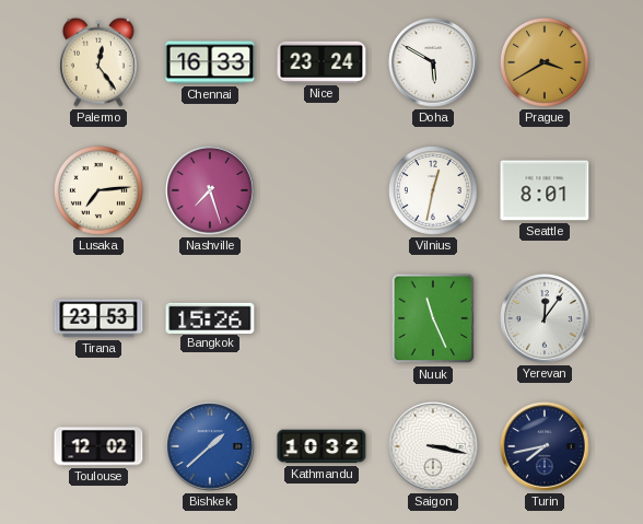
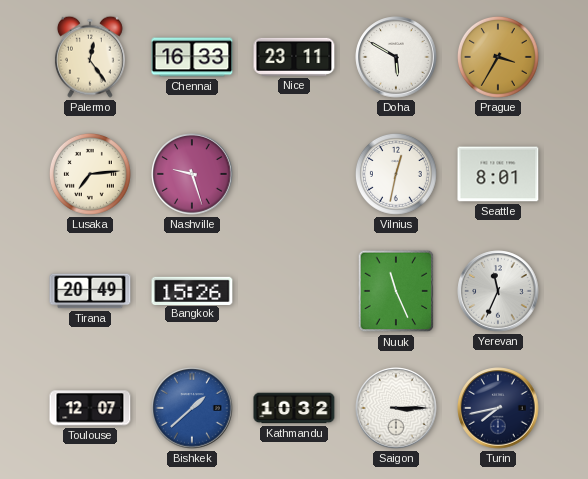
Nice: 23:24 -> 23:11
Prague: 3:40 -> 3:35
Nashville: 7:27 -> 9:27
Tirana: 23:53 -> 20:49
Yerevan: 12:06 -> 11:34
Toulouse: 12:02 -> 12:07
Saigon: 3:17 -> 3:15
